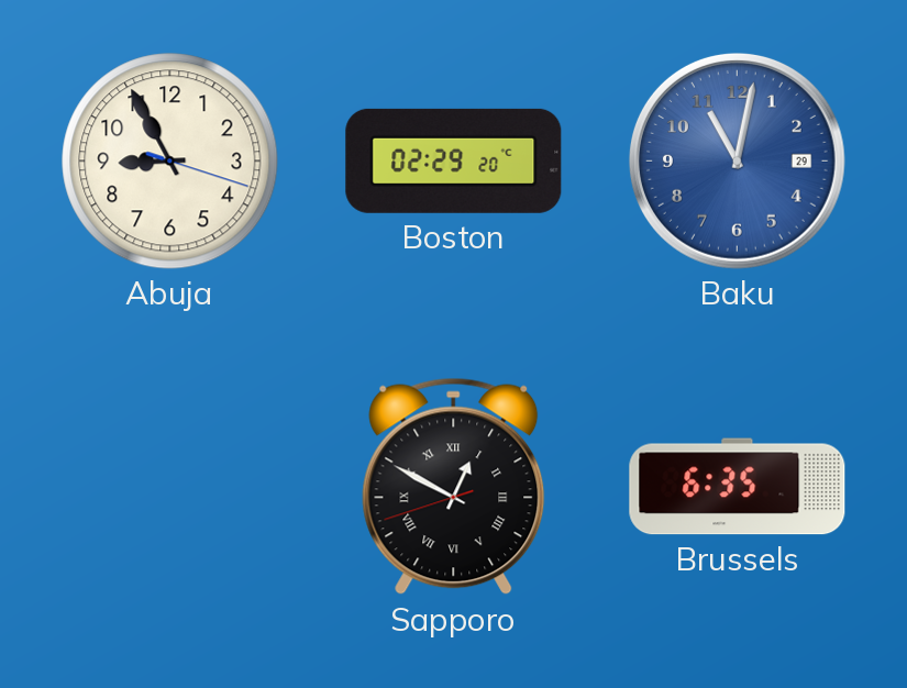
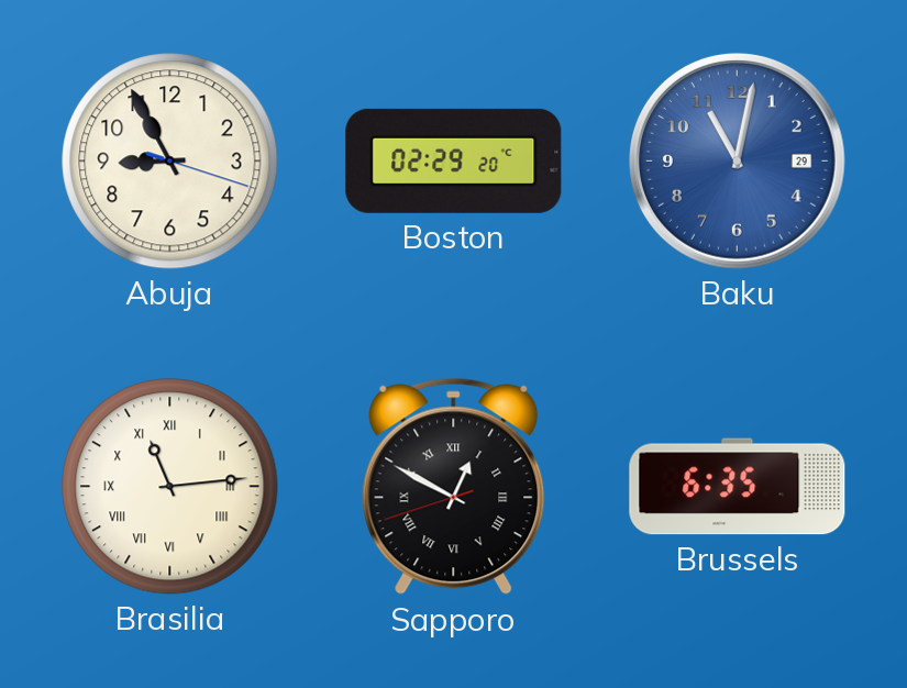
Brasilia: none -> 11:14
